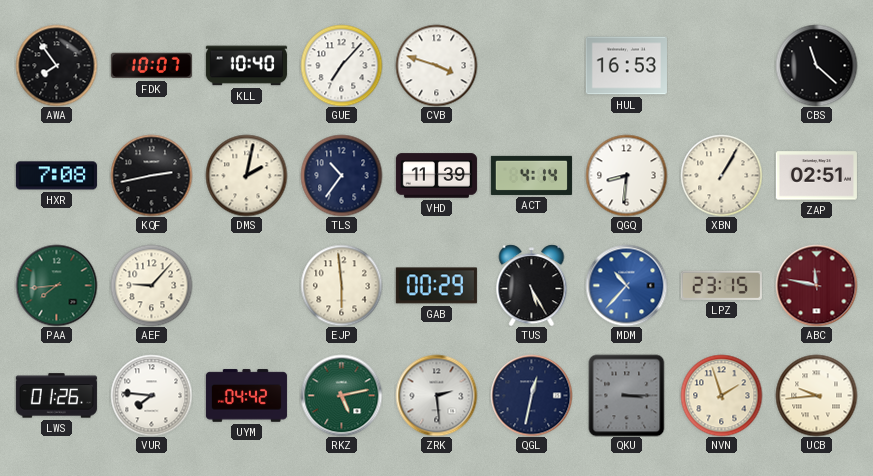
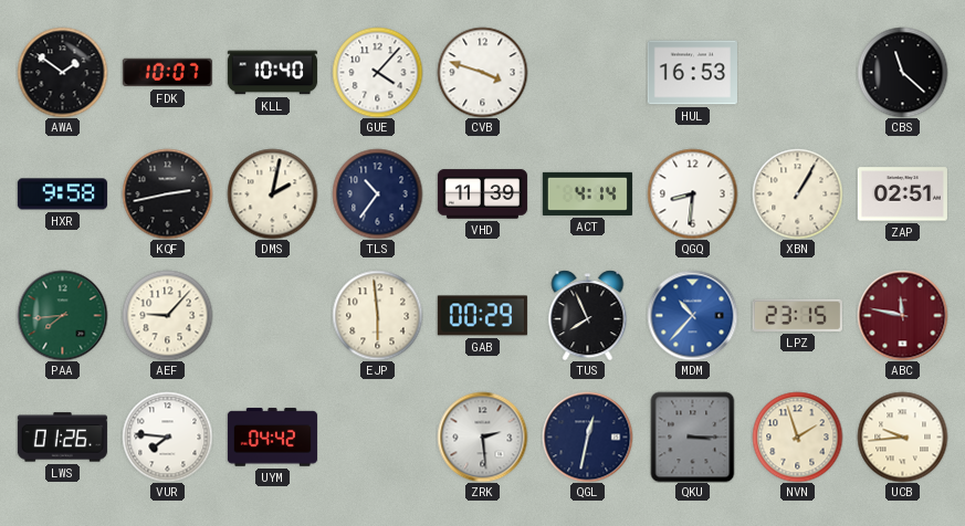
AWA: 7:54 -> 1:51
GUE: 7:07 -> 4:07
HXR: 7:08 -> 9:58
TUS: 5:25 -> 7:56
RKZ: 5:13 -> none
